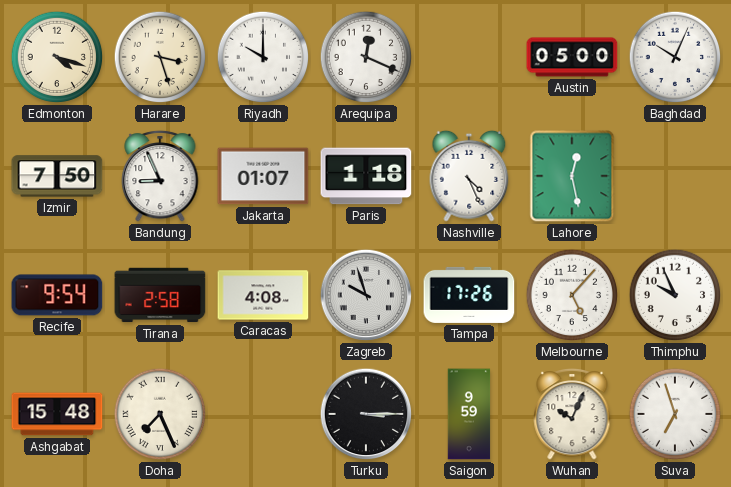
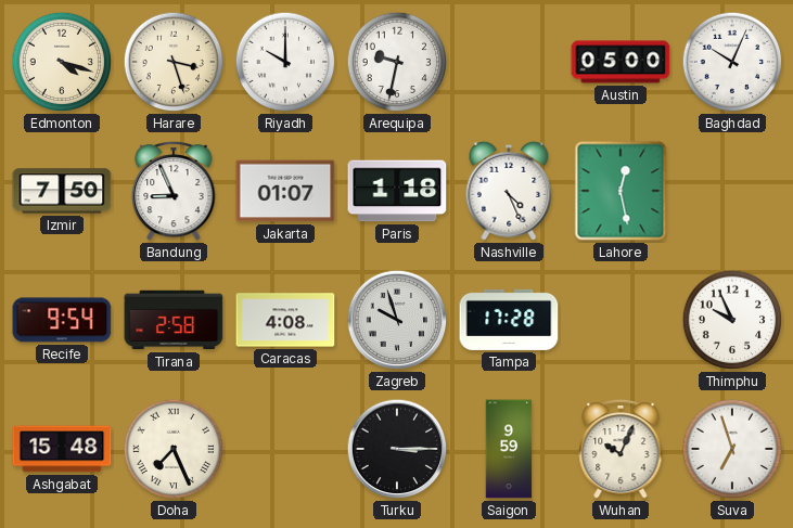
Arequipa: 12:19 -> 9:32
Tampa: 17:26 -> 17:28
Melbourne: 5:07 -> none
